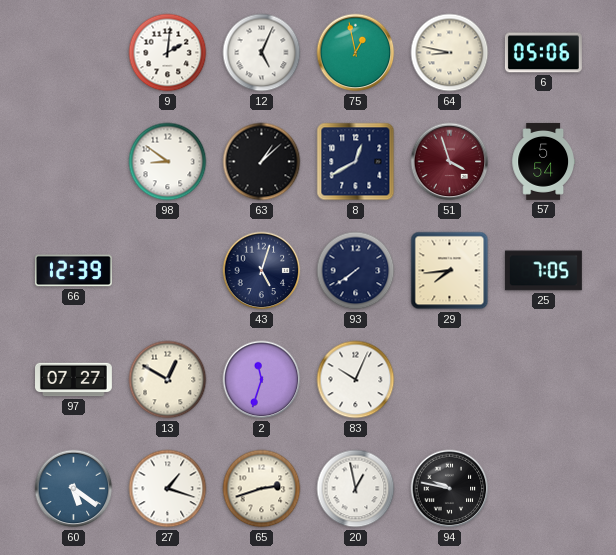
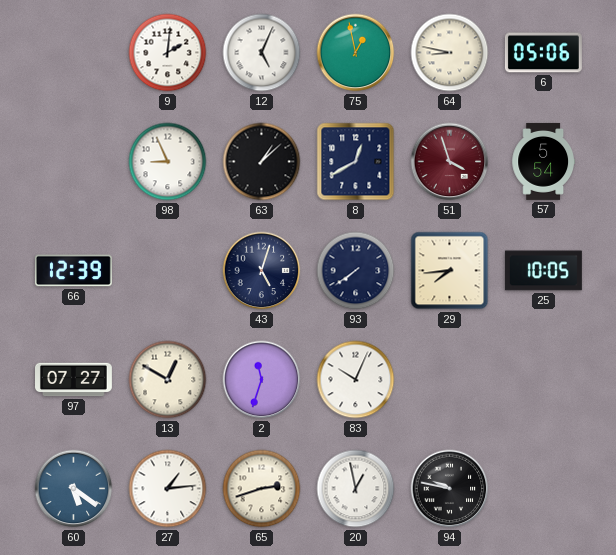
98: 8:51 -> 8:56
25: 7:05 -> 10:05
27: 1:18 -> 1:14
